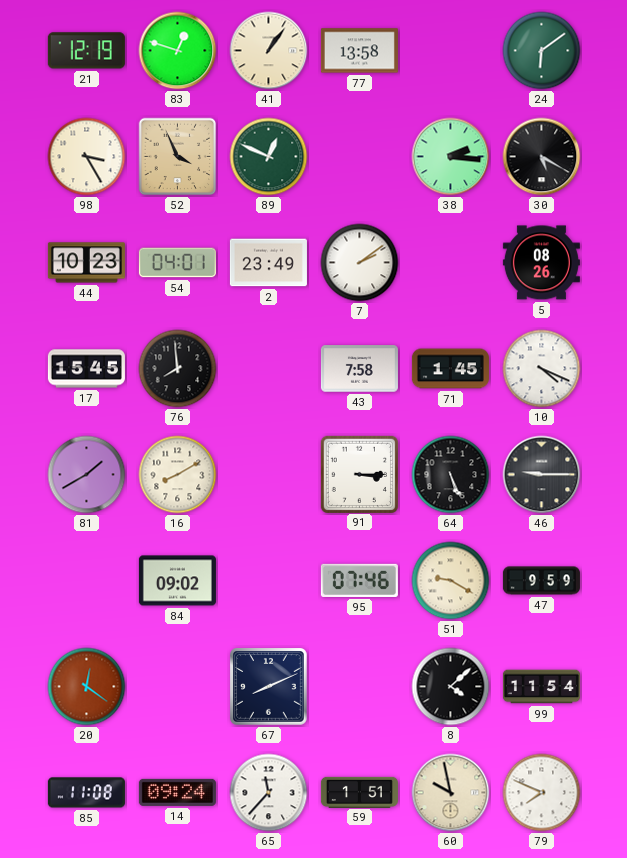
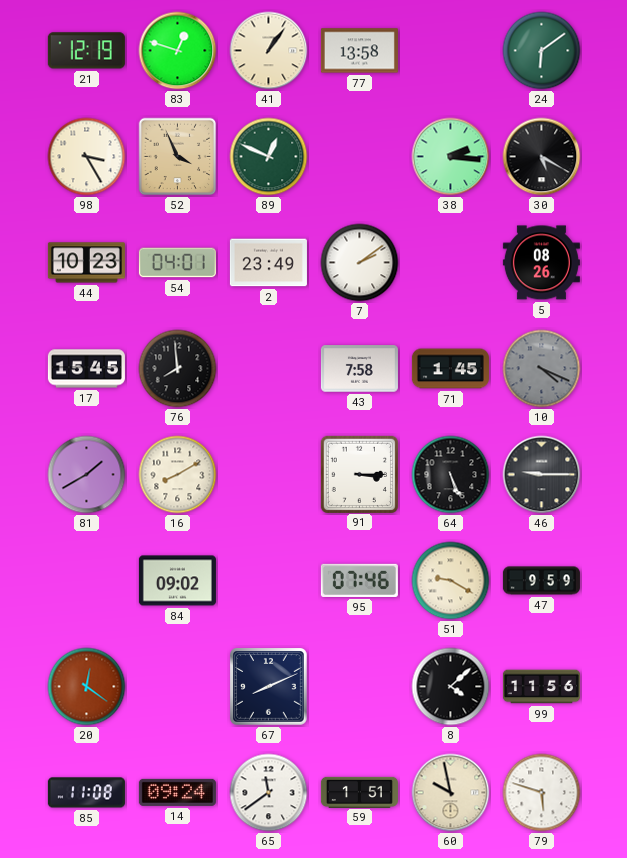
10 dial: white -> grey
99: 11:54 -> 11:56
65: 11:37 -> 11:39
79: 7:49 -> 5:48
